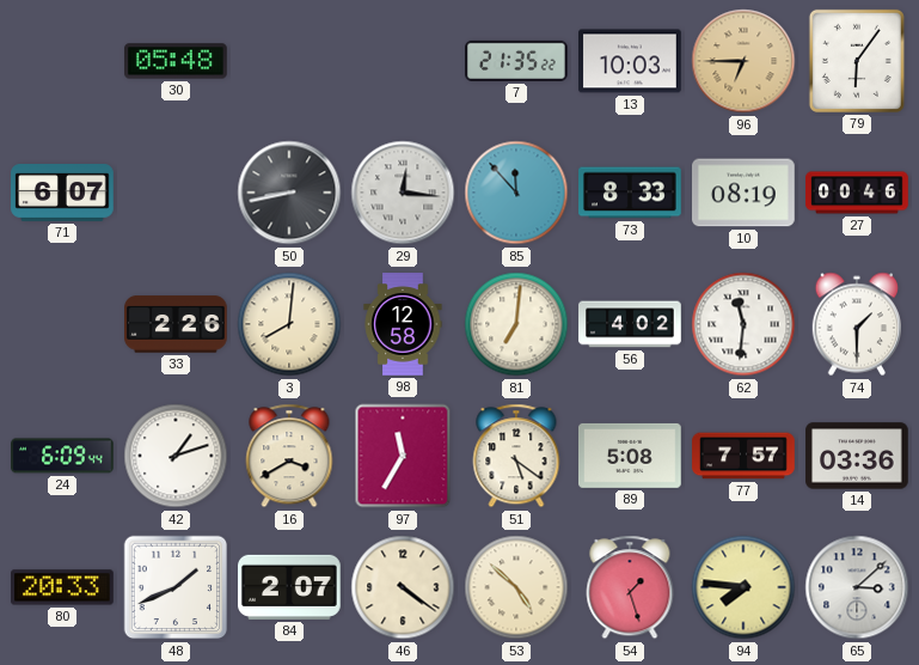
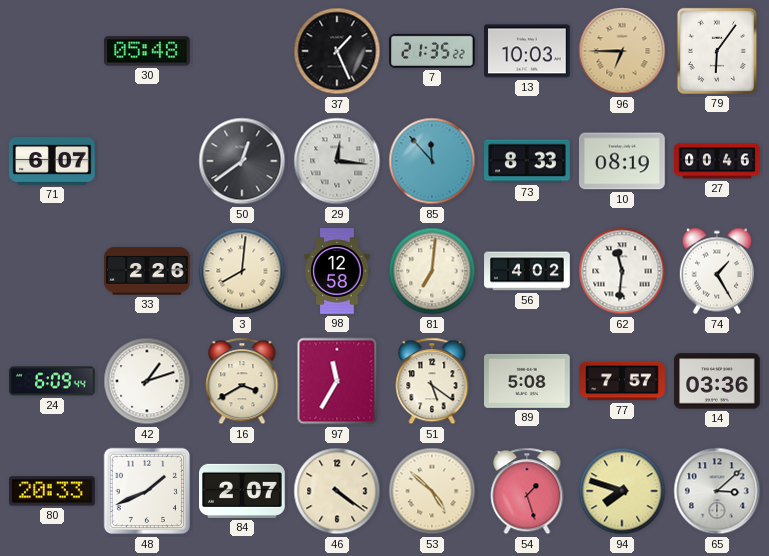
37: none -> 1:26
50: 8:43 -> 12:39
74: 1:30 -> 1:25
94: 7:46 -> 7:48
